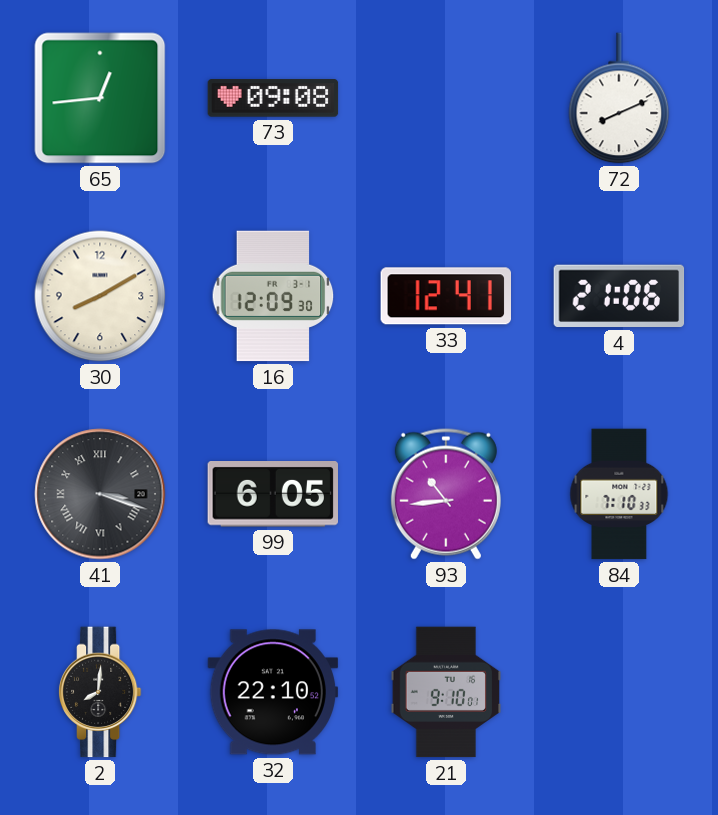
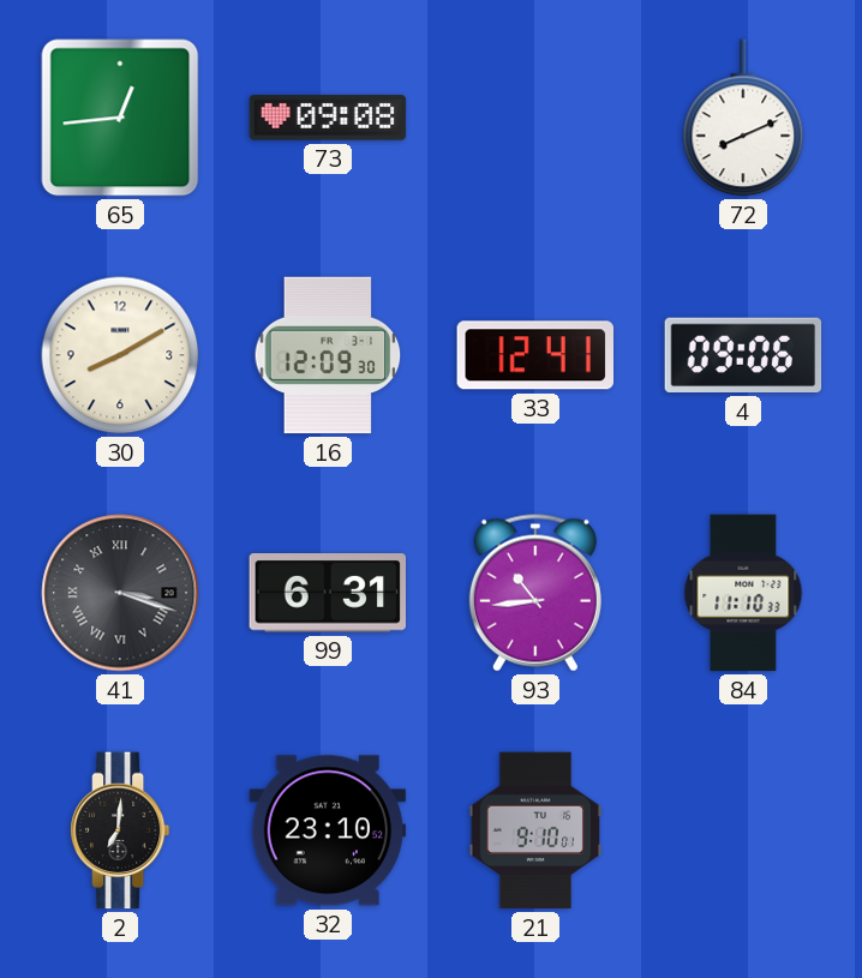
4: 21:06 -> 09:06
99: 6:05 -> 6:31
84: 7:10 -> 11:10
2: 8:01 -> 7:01
32: 22:10 -> 23:10
